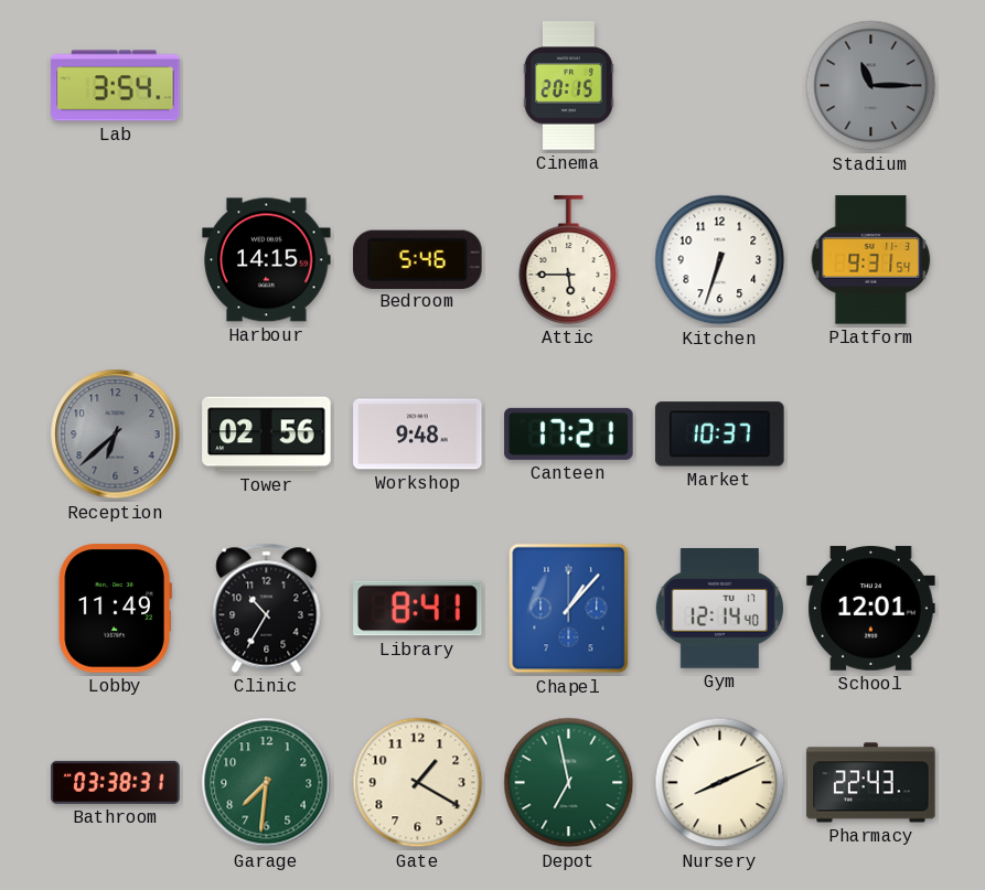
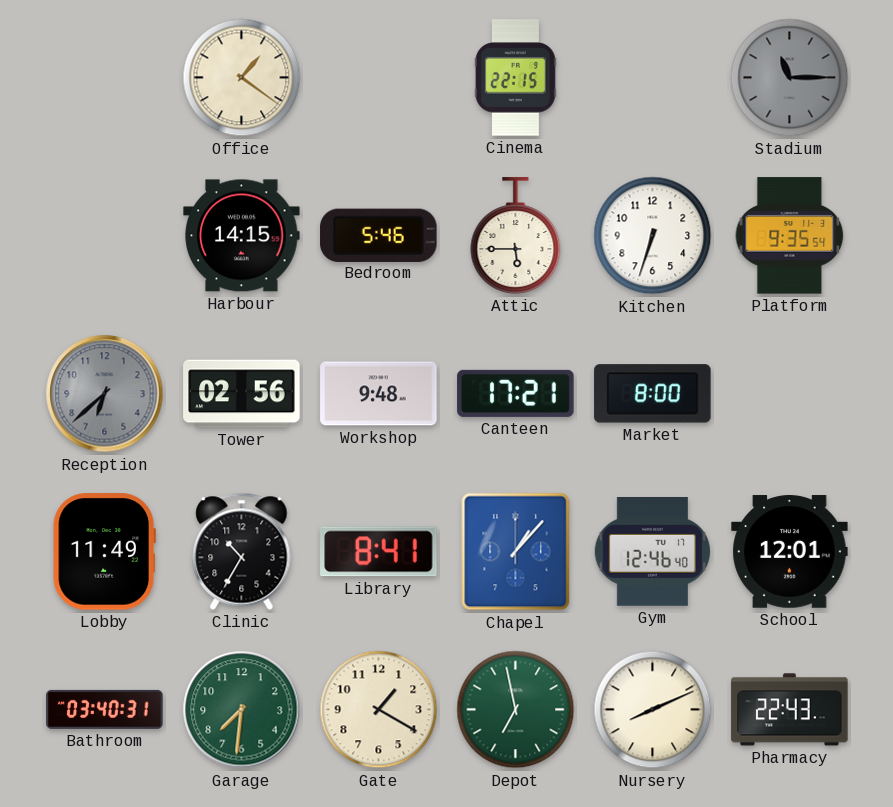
Lab: 3:54 -> none
Office: none -> 1:21
Cinema: 20:15 -> 22:15
Platform: 9:31 -> 9:35
Market: 10:37 -> 8:00
Gym: 12:14 -> 12:46
Bathroom: 03:38 -> 03:40
